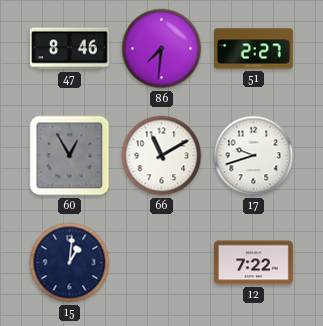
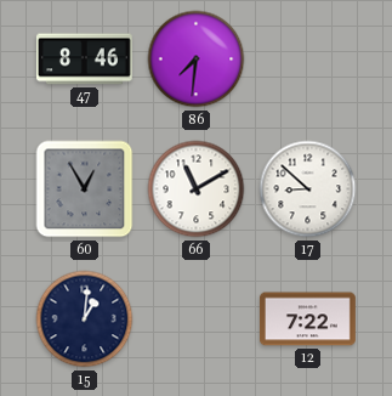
51: 2:27 -> none
17: 9:42 -> 8:52
